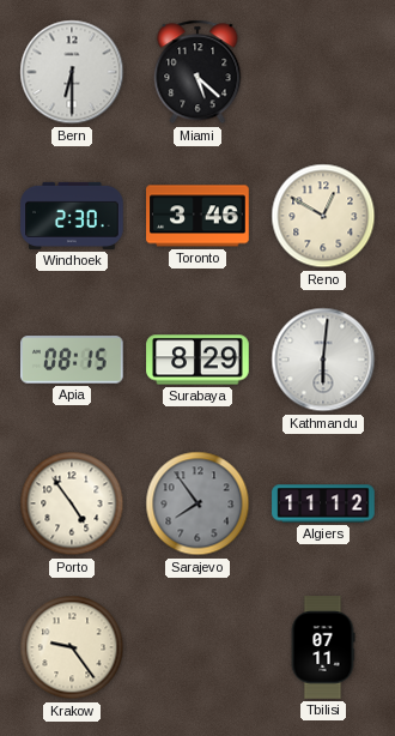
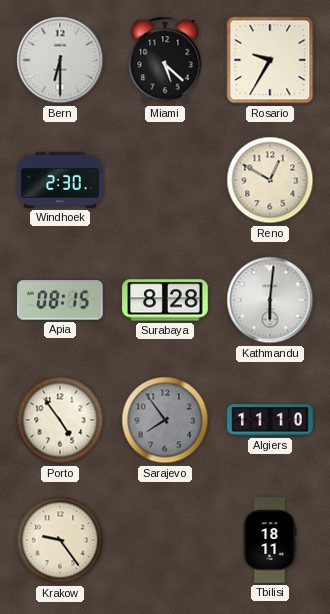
Rosario: none -> 9:35
Toronto: 3:46 -> none
Surabaya: 8:29 -> 8:28
Algiers: 11:12 -> 11:10
Tbilisi: 07:11 -> 18:11
